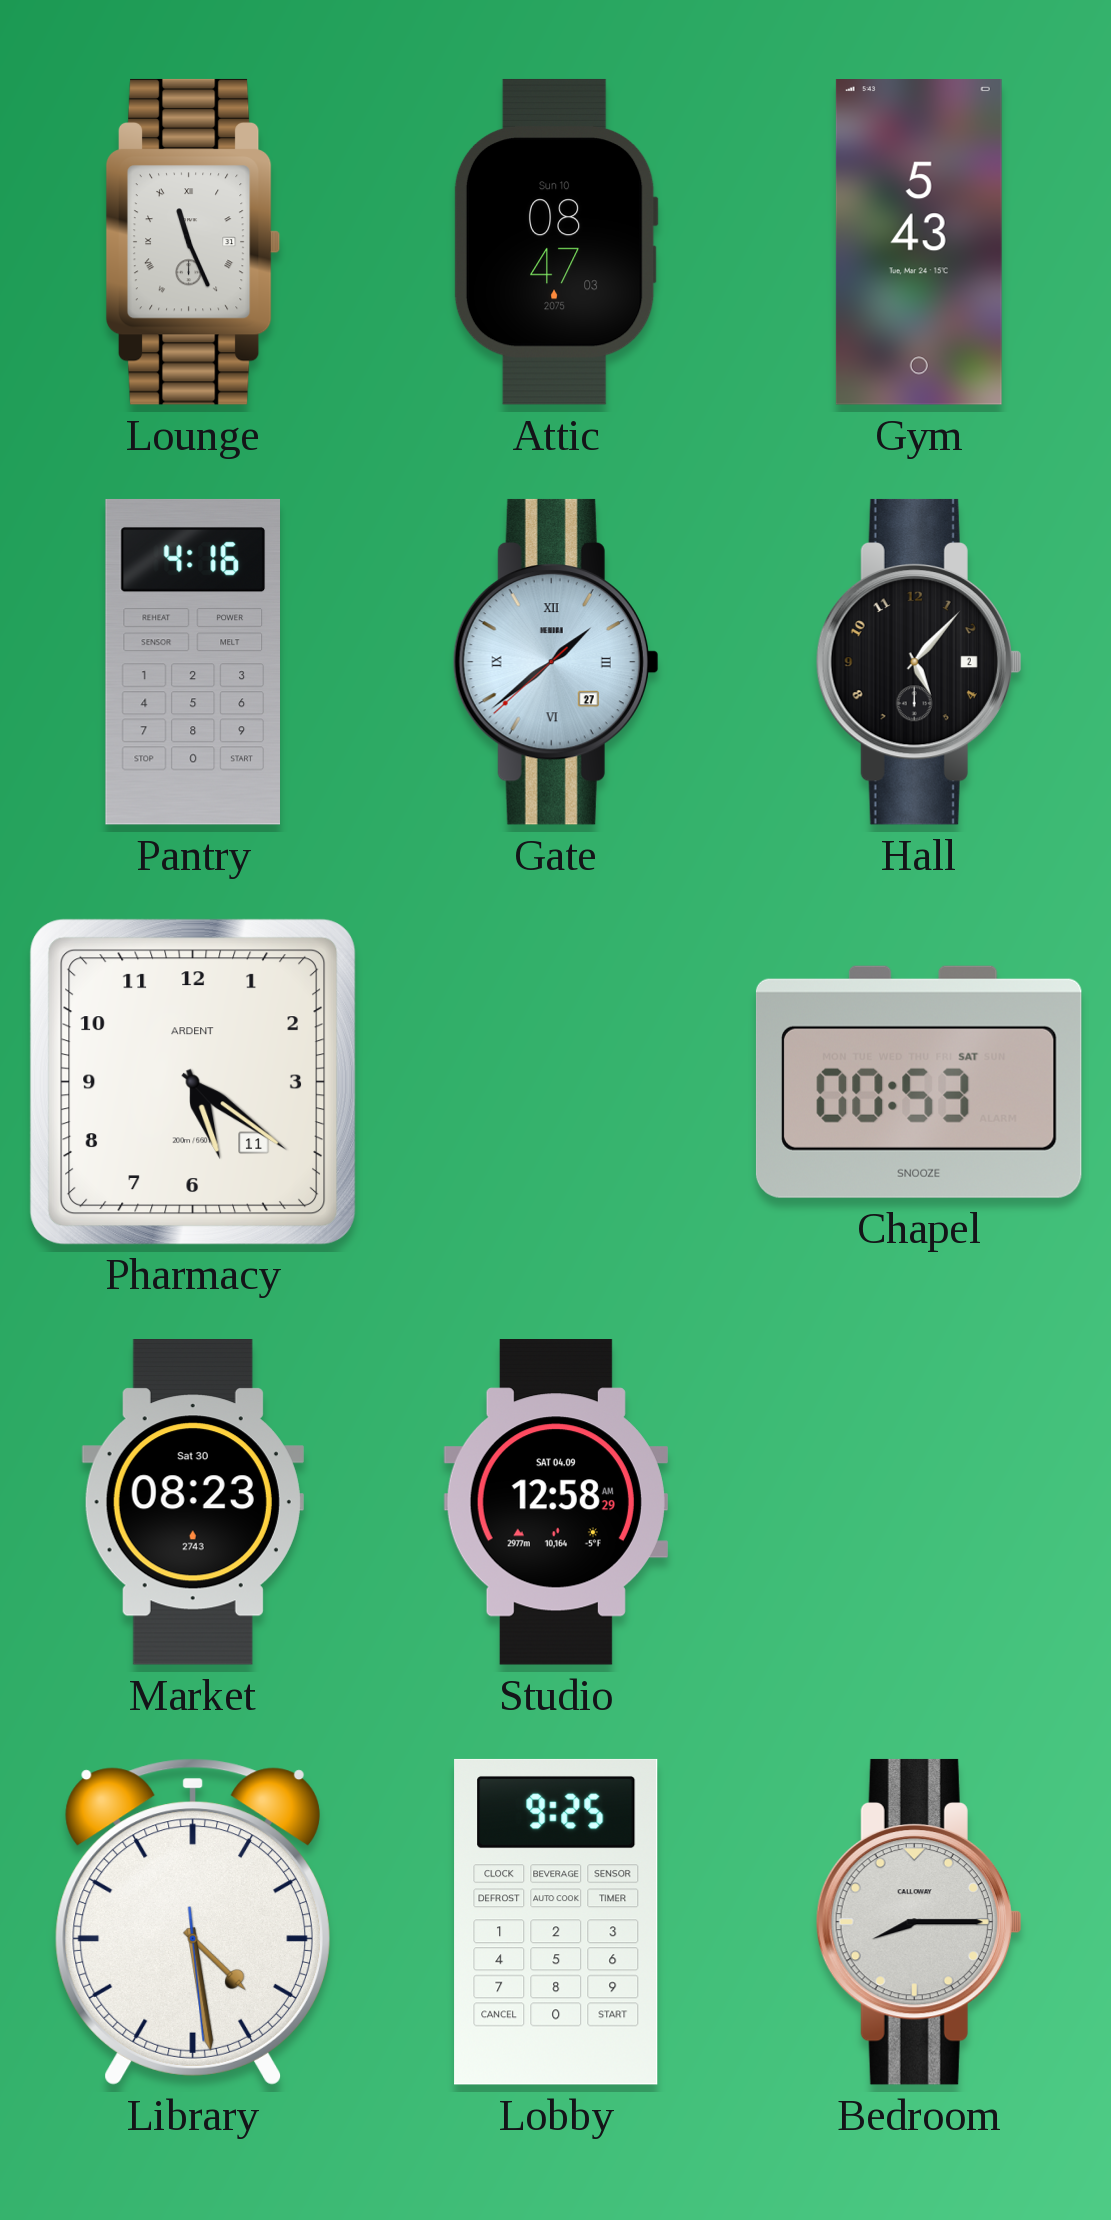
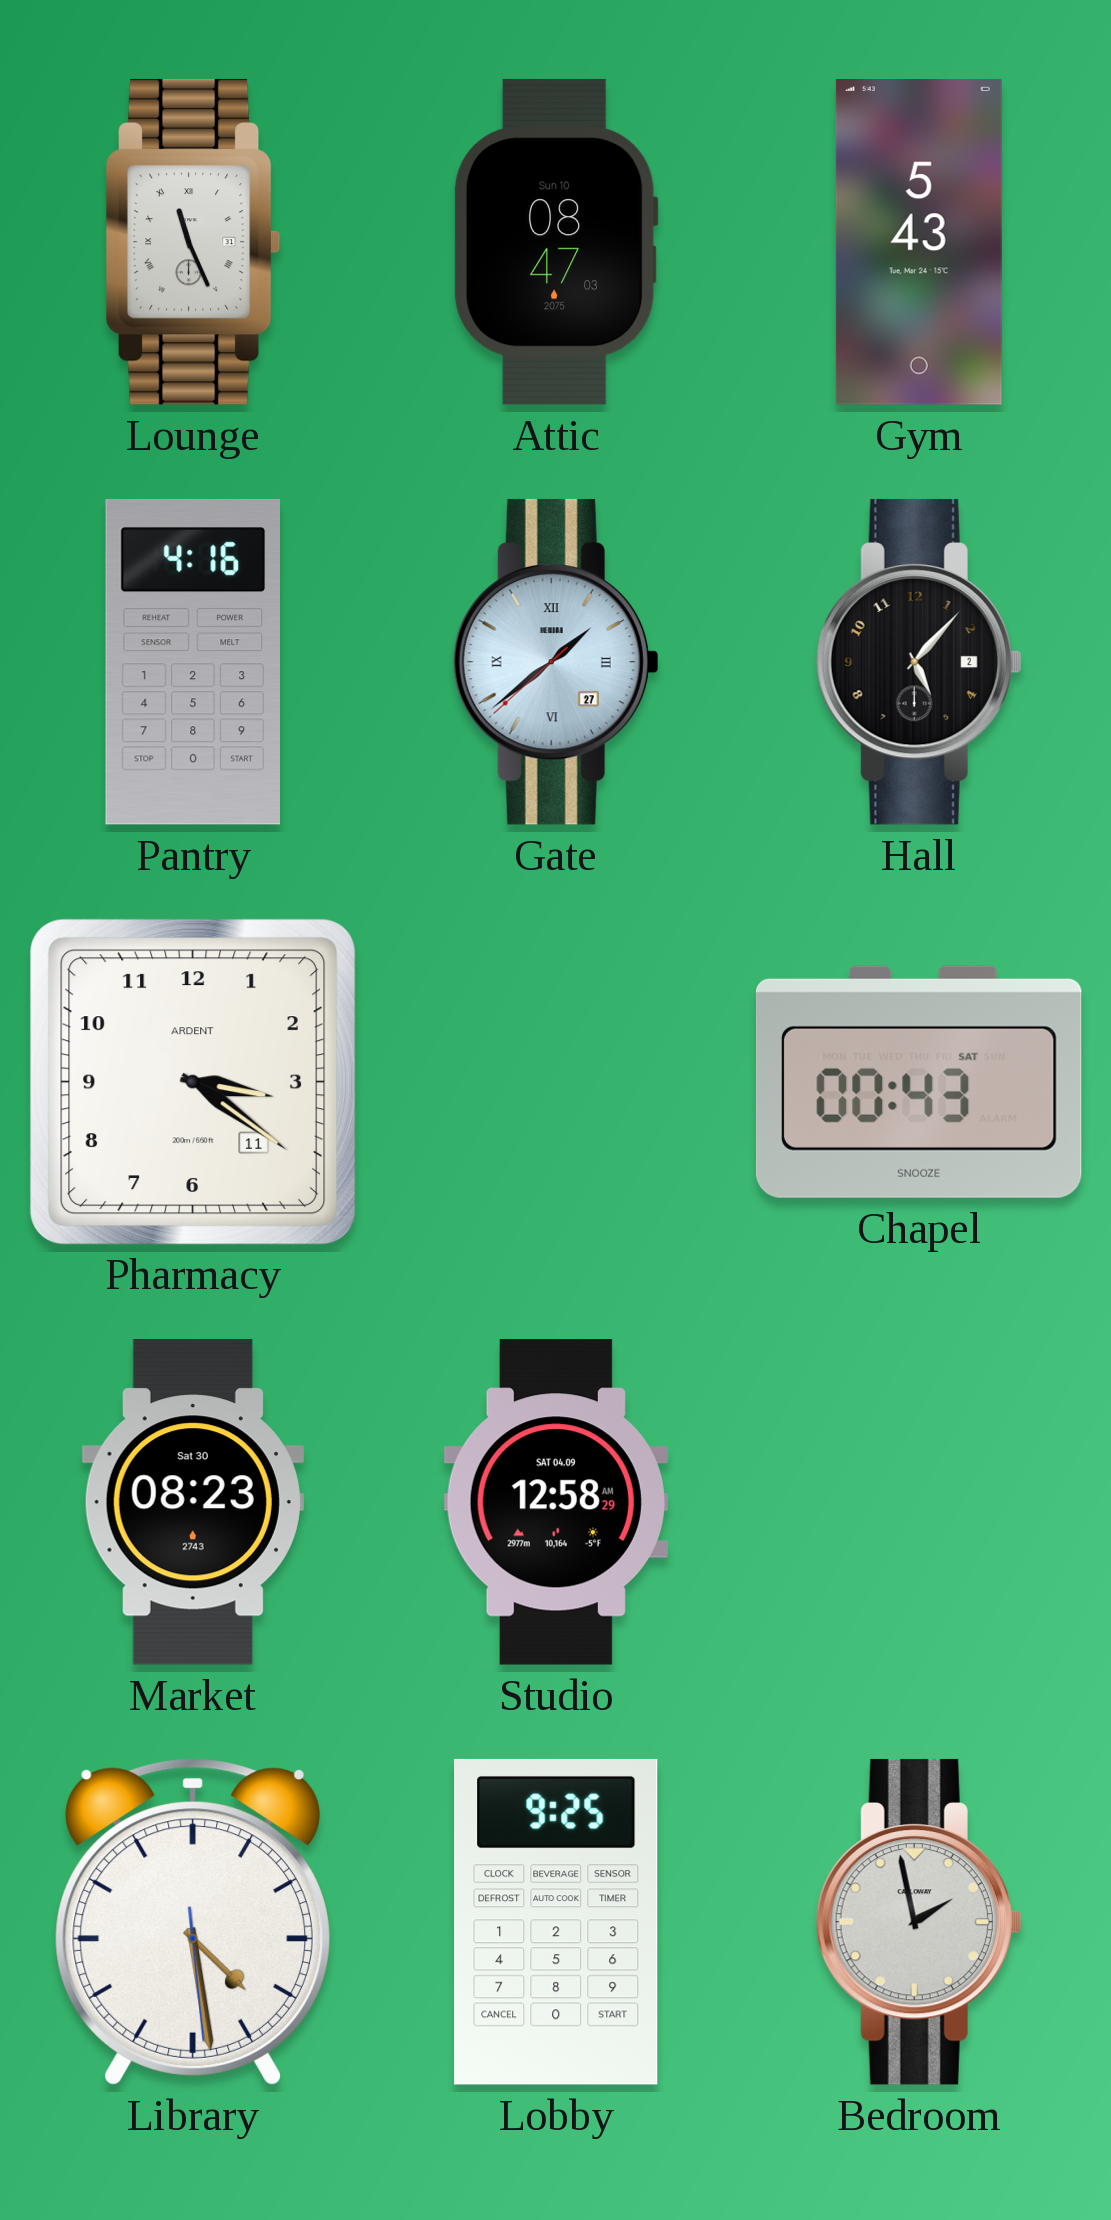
Pharmacy: 5:21 -> 3:21
Chapel: 00:53 -> 00:43
Bedroom: 8:15 -> 1:58
